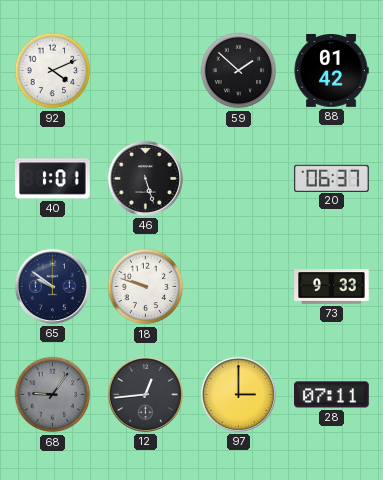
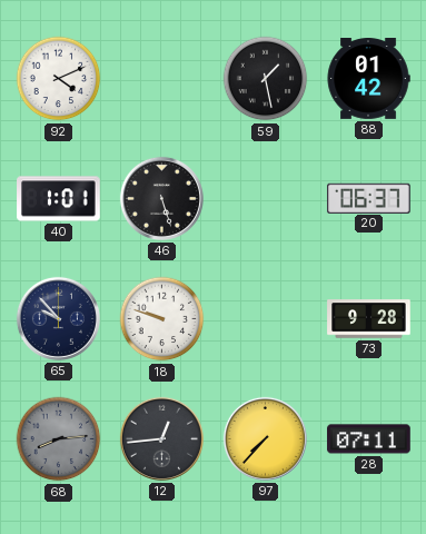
59: 1:52 -> 1:28
65: 9:51 -> 9:53
73: 9:33 -> 9:28
68: 9:06 -> 8:14
97: 3:00 -> 7:37
